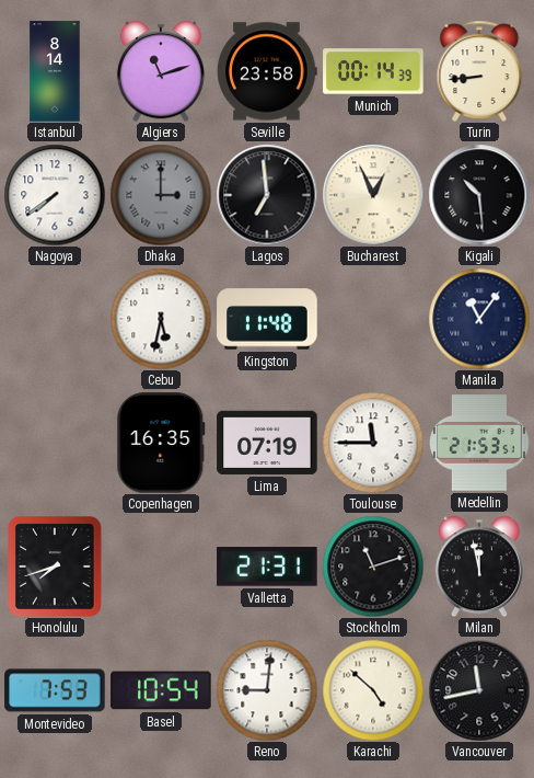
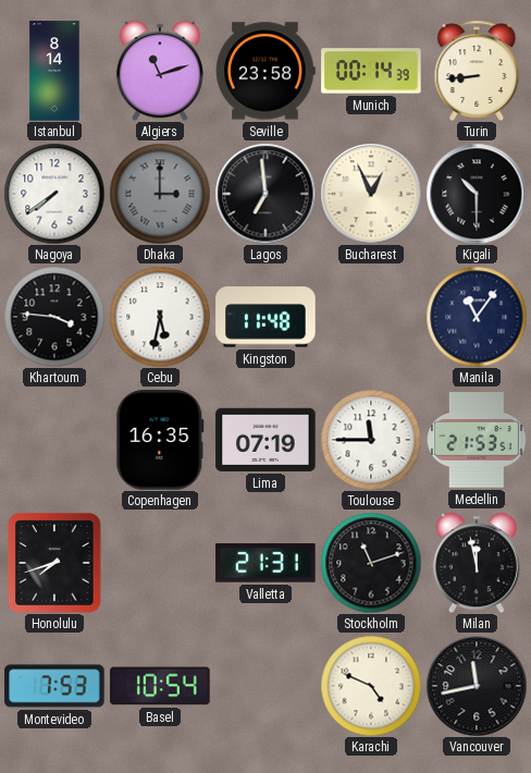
Kigali: 10:29 -> 10:30
Khartoum: none -> 3:46
Reno: 9:01 -> none
Karachi: 4:52 -> 4:49
